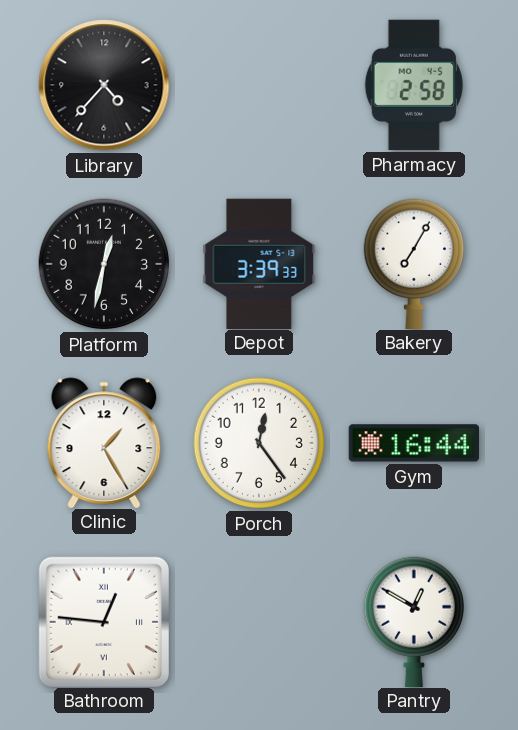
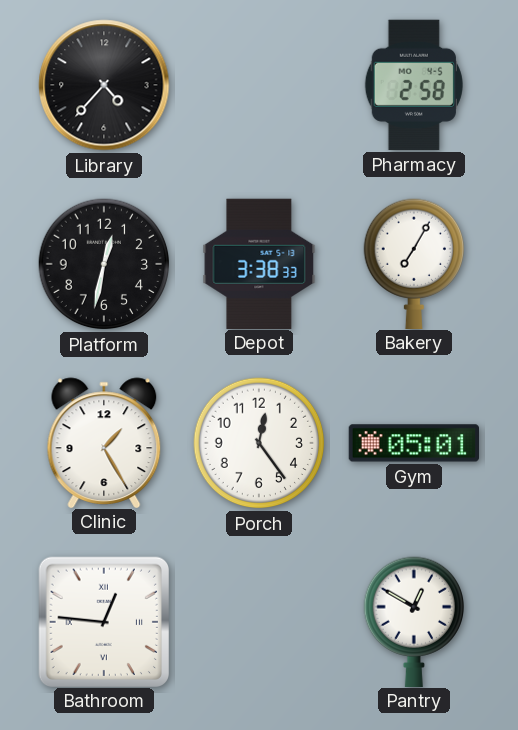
Depot: 3:39 -> 3:38
Gym: 16:44 -> 05:01
